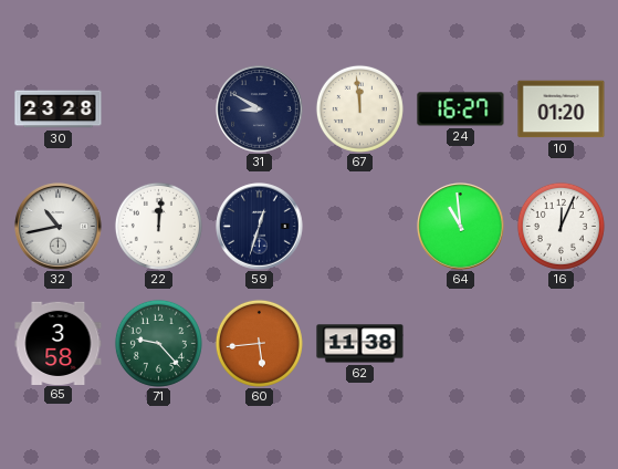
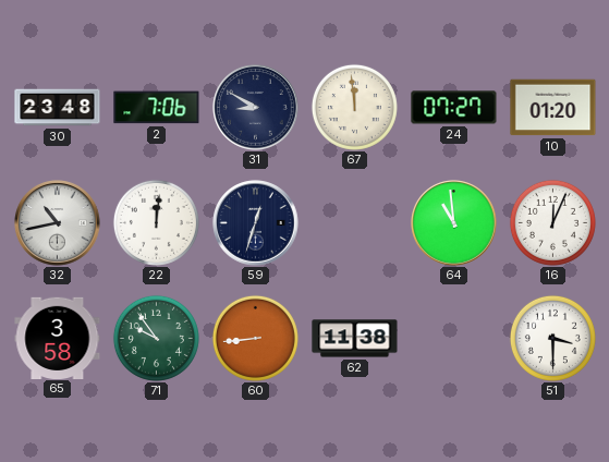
30: 23:28 -> 23:48
2: none -> 7:06
24: 16:27 -> 07:27
71: 9:23 -> 9:54
60: 5:44 -> 8:44
51: none -> 3:30
